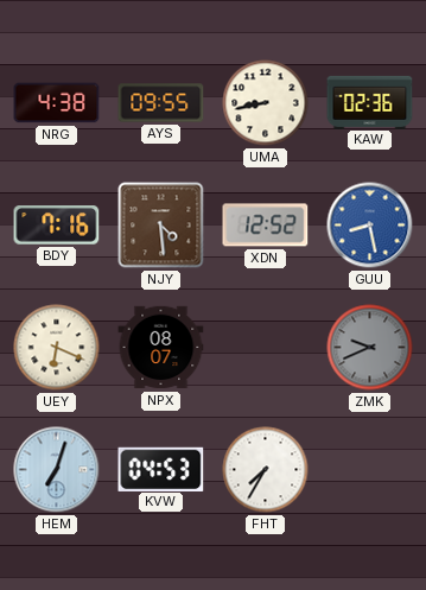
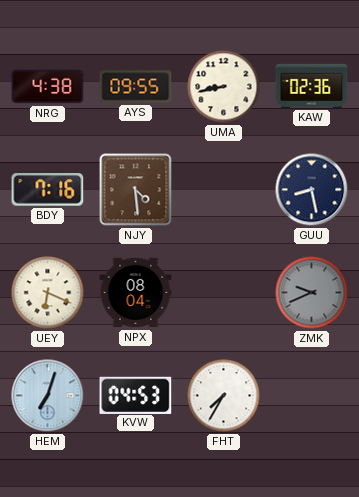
XDN: 12:52 -> none
GUU dial: blue -> navy
NPX: 08:07 -> 08:04
